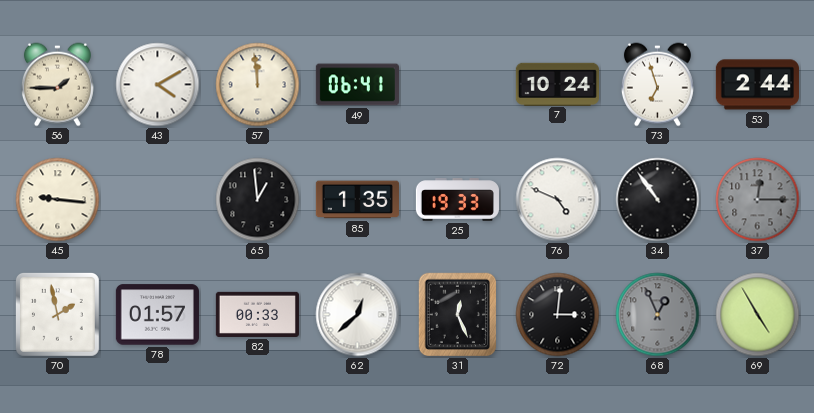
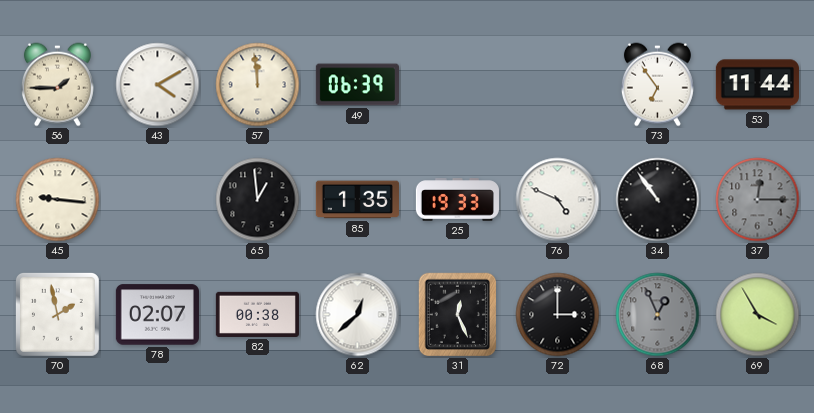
49: 06:41 -> 06:39
7: 10:24 -> none
73: 6:57 -> 6:54
53: 2:44 -> 11:44
78: 01:57 -> 02:07
82: 00:33 -> 00:38
72: 3:01 -> 3:00
69: 4:55 -> 3:55
